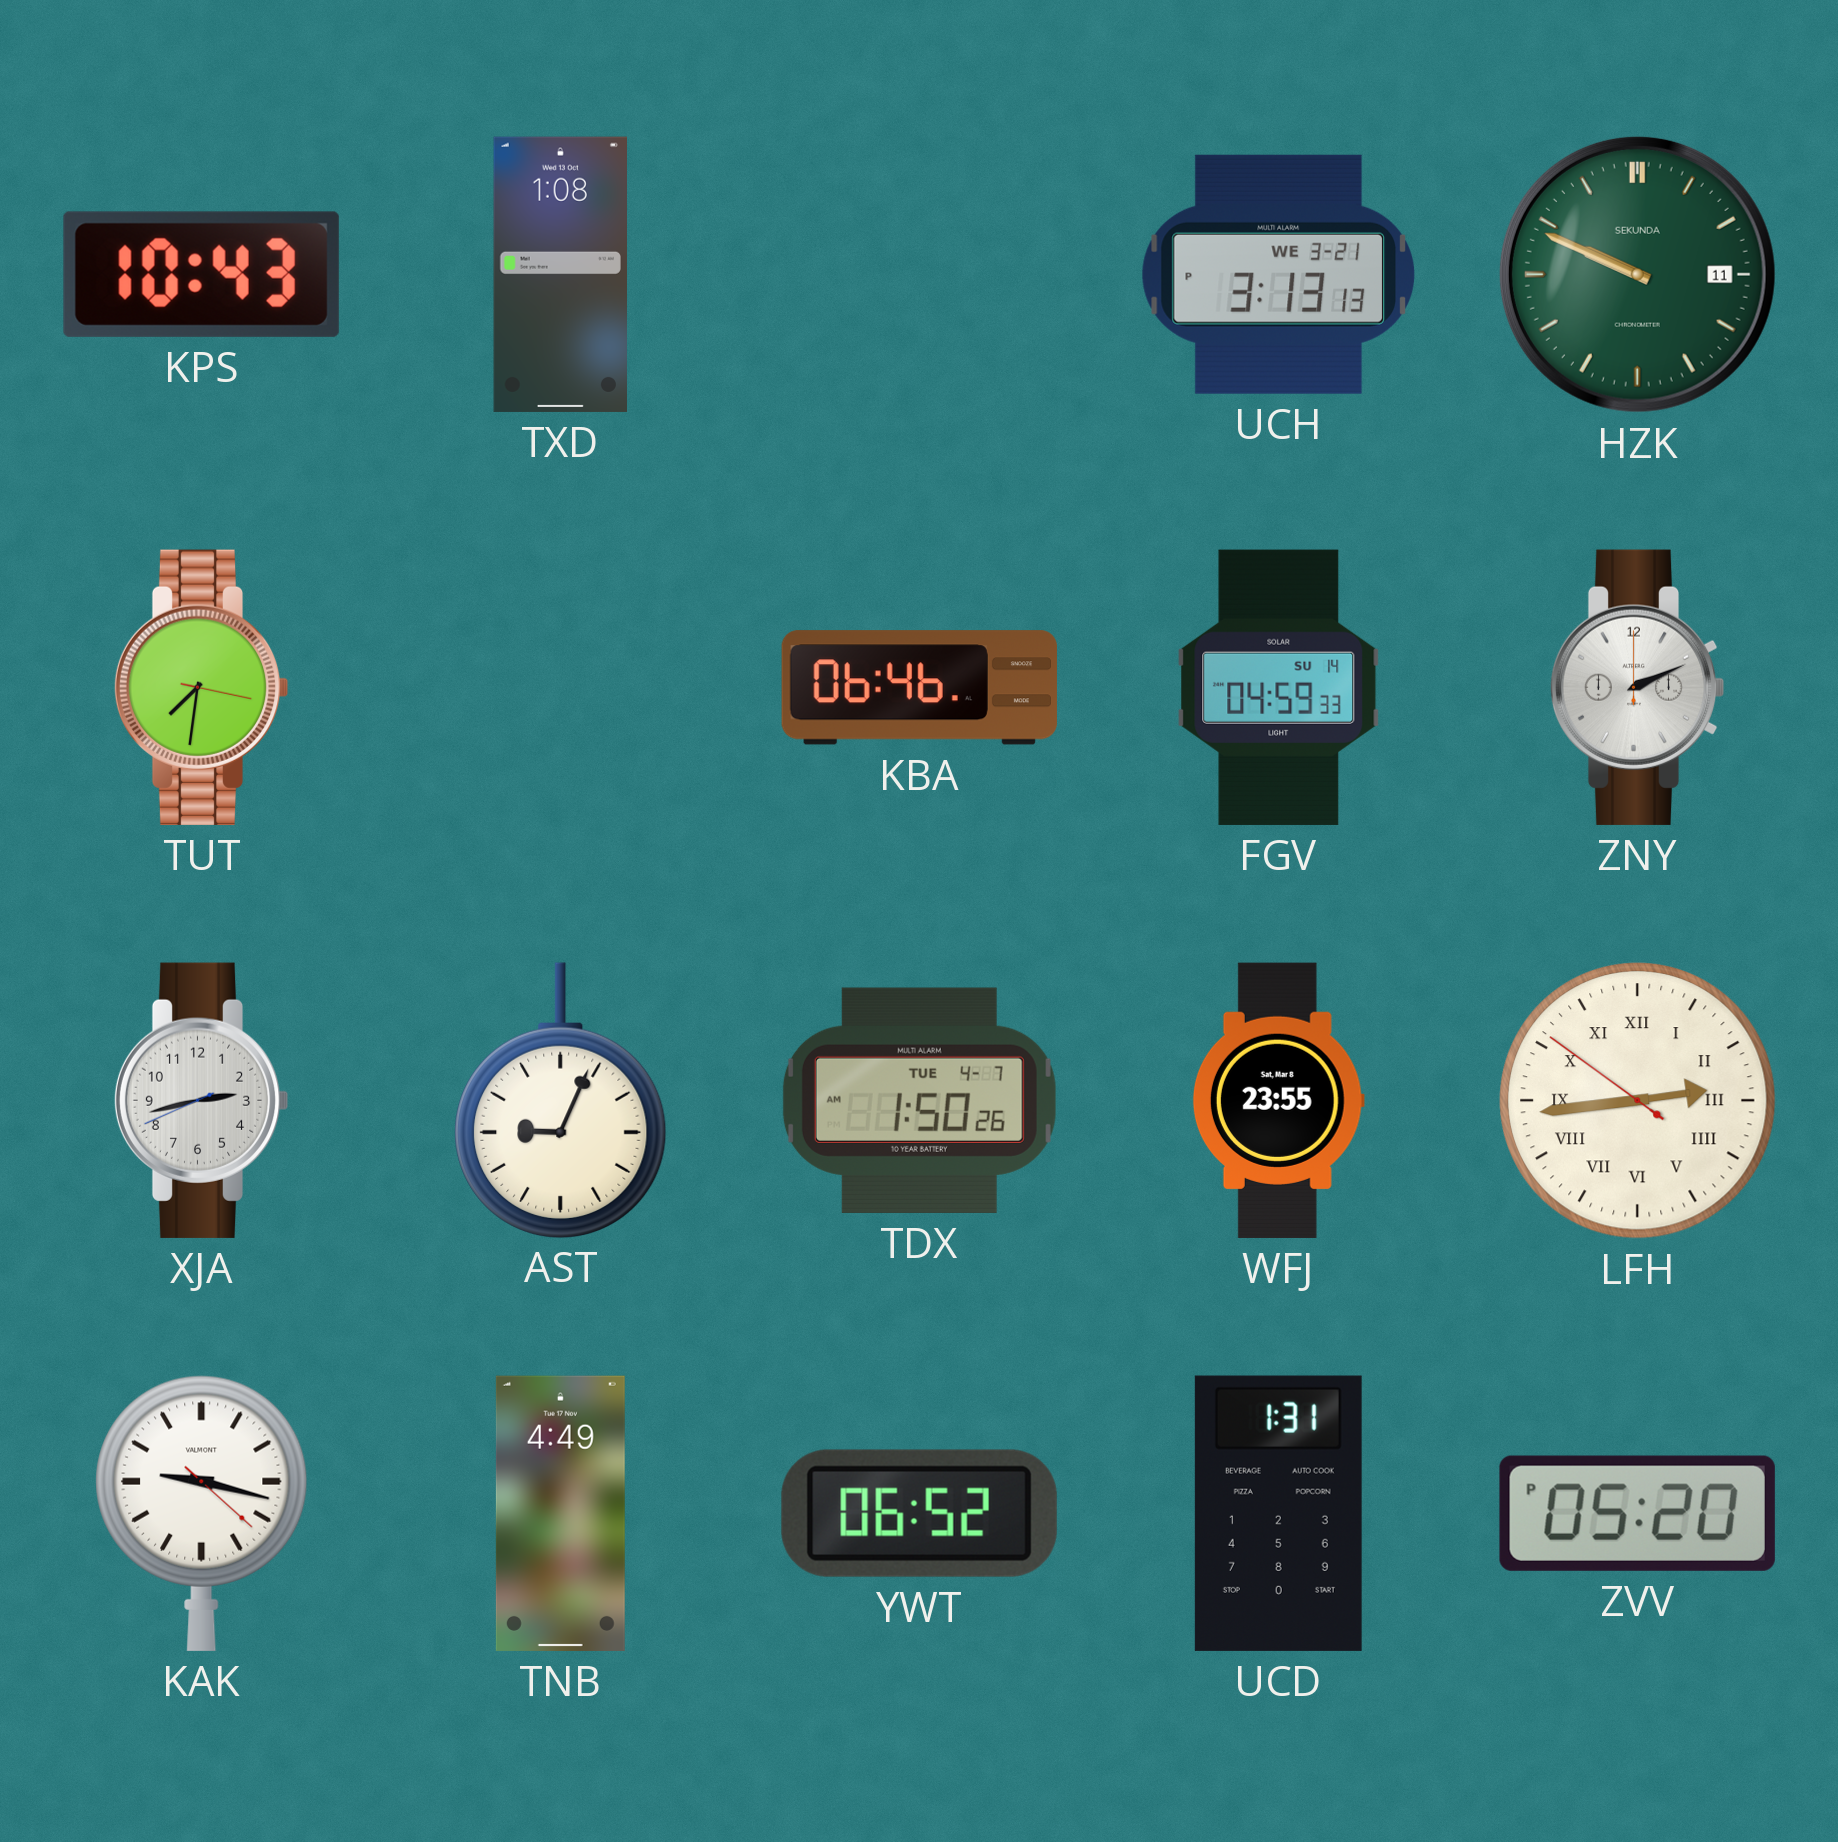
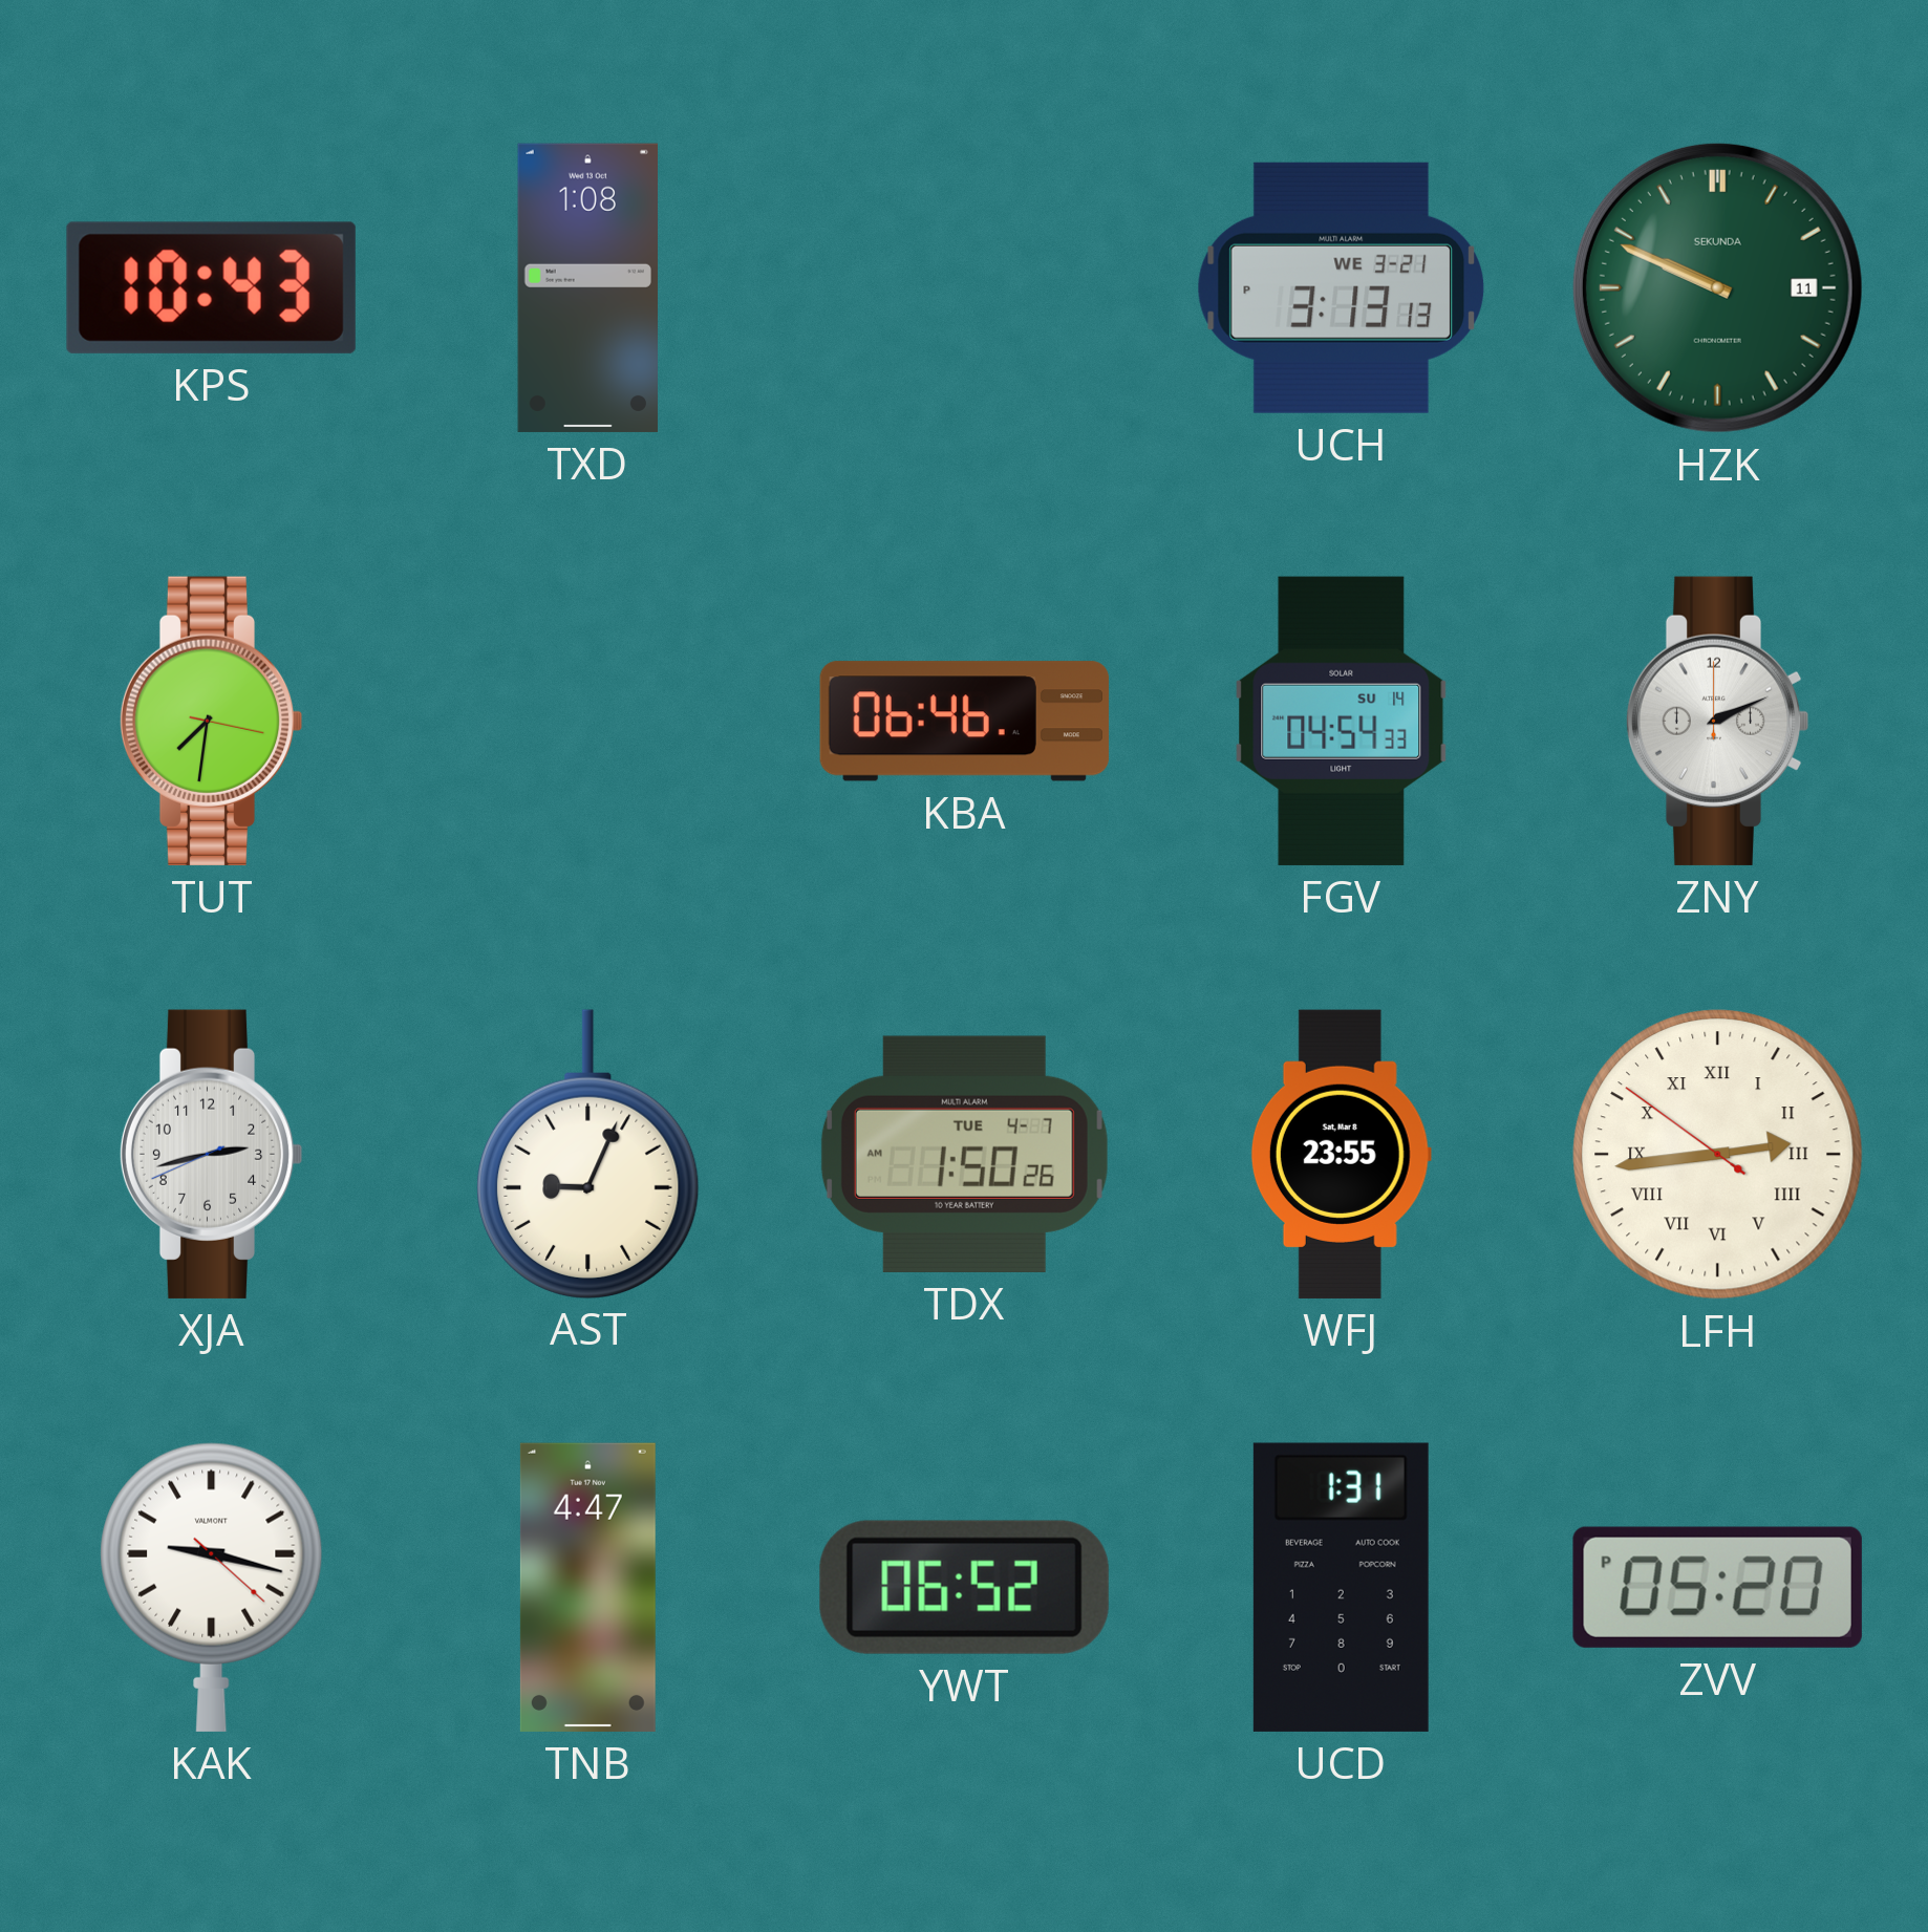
FGV: 04:59 -> 04:54
TNB: 4:49 -> 4:47
